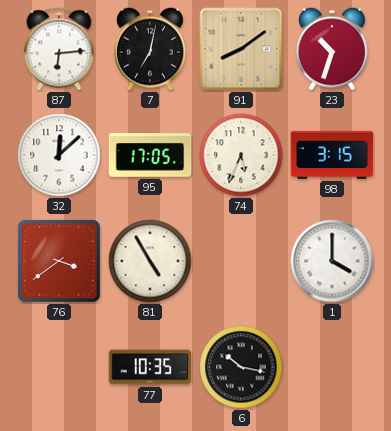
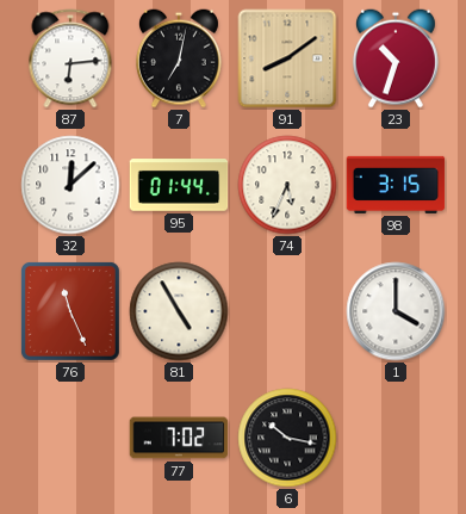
95: 17:05 -> 01:44
76: 3:39 -> 11:26
77: 10:35 -> 7:02
